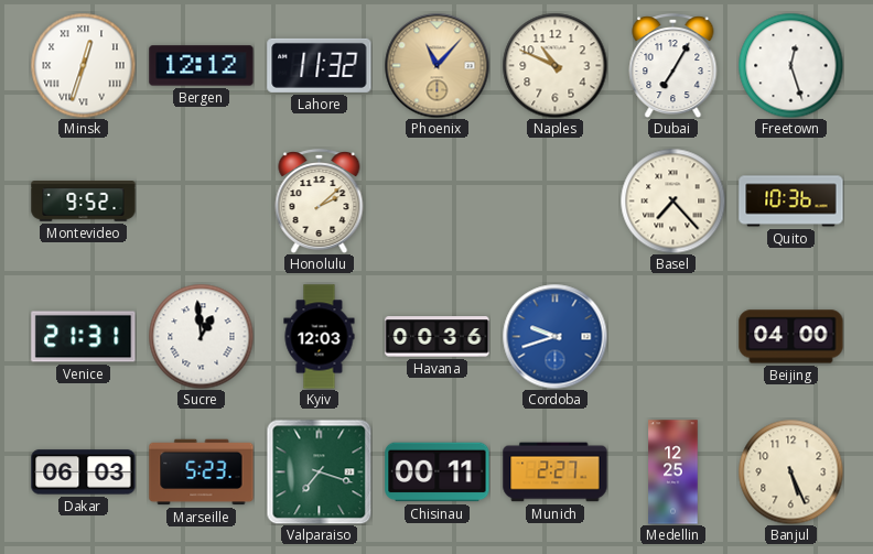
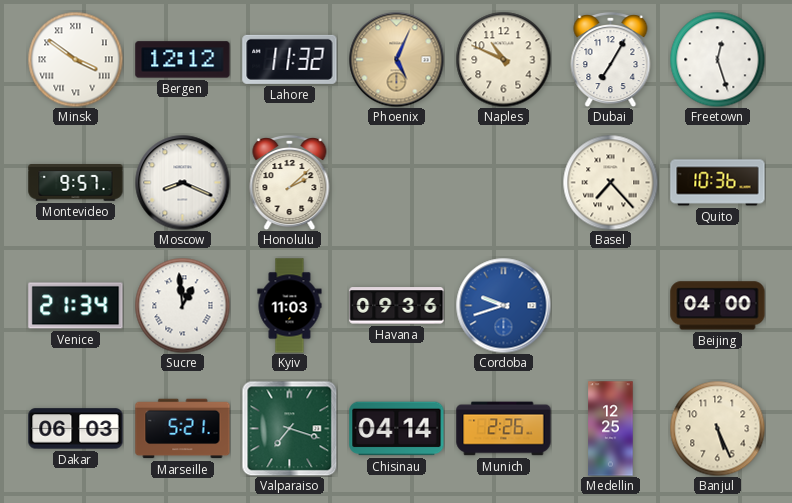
Minsk: 12:33 -> 3:51
Phoenix: 11:07 -> 5:04
Montevideo: 9:52 -> 9:57
Moscow: none -> 8:19
Venice: 21:31 -> 21:34
Kyiv: 12:03 -> 11:03
Havana: 00:36 -> 09:36
Marseille: 5:23 -> 5:21
Chisinau: 00:11 -> 04:14
Munich: 2:27 -> 2:26
